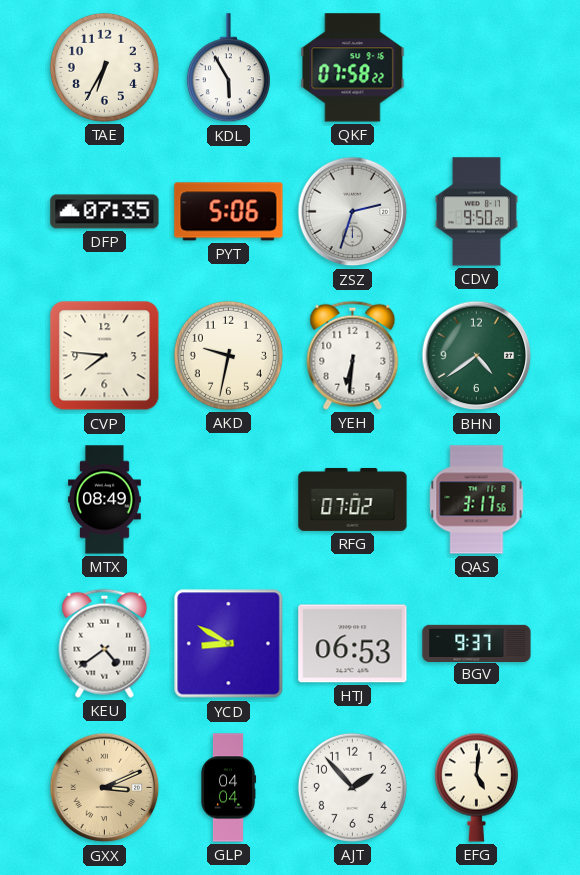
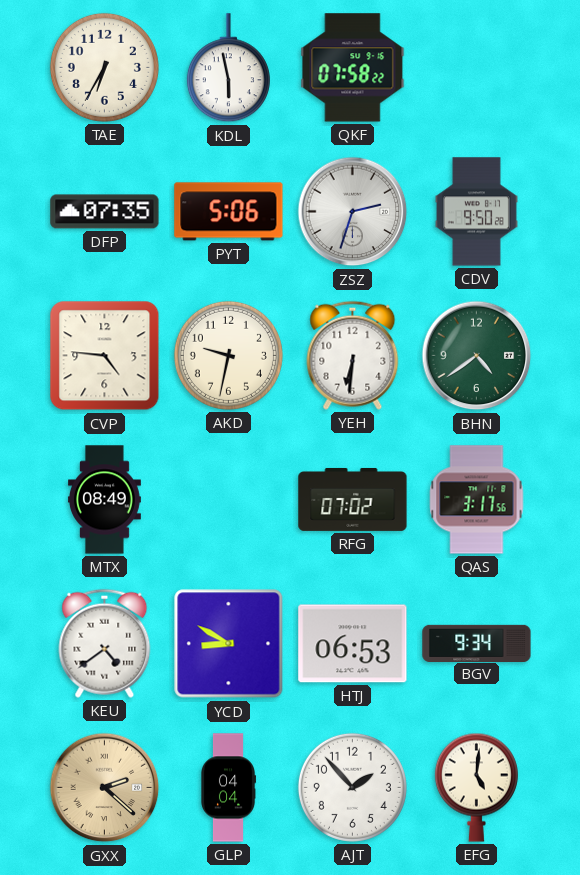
KDL: 5:55 -> 5:58
CVP: 7:46 -> 4:46
BGV: 9:37 -> 9:34
GXX: 3:11 -> 2:22
